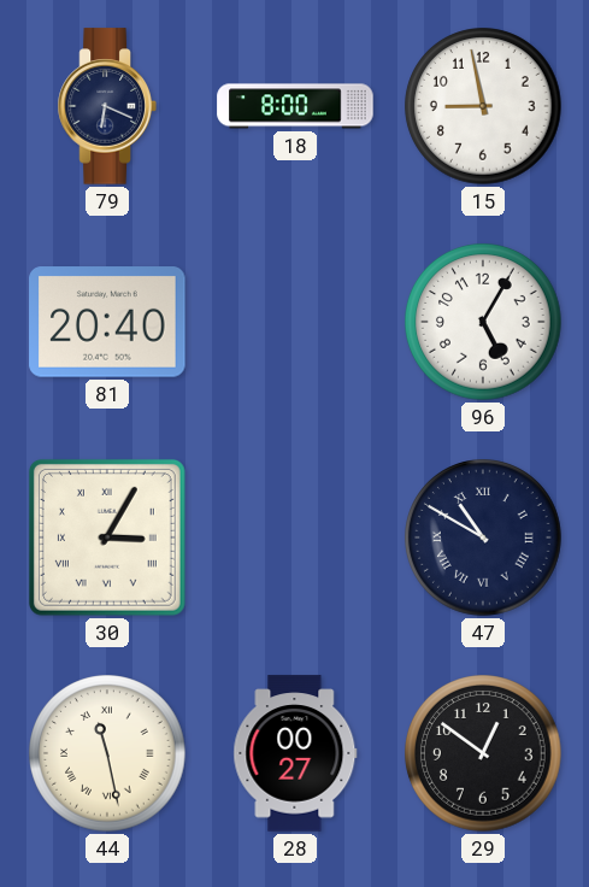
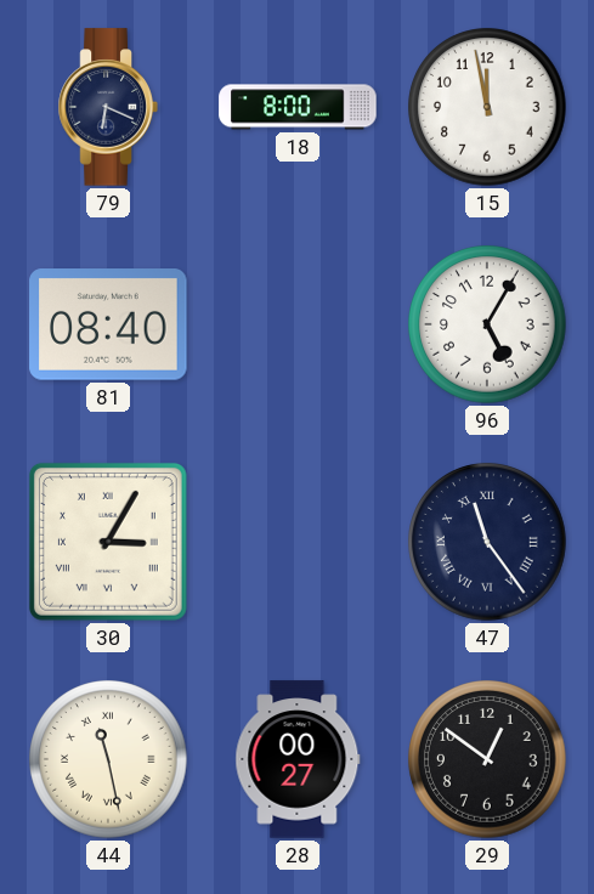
15: 8:58 -> 11:58
81: 20:40 -> 08:40
47: 10:50 -> 11:24
